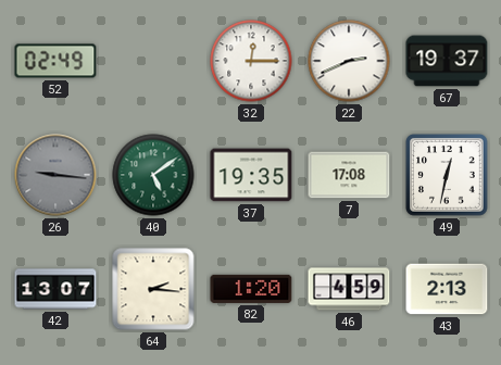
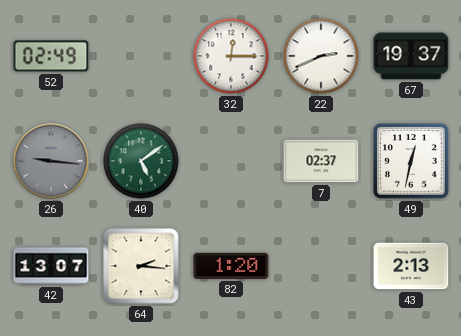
37: 19:35 -> none
7: 17:08 -> 02:37
46: 4:59 -> none
